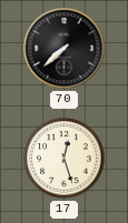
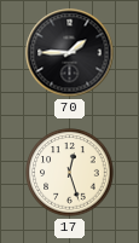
70: 7:38 -> 1:45
